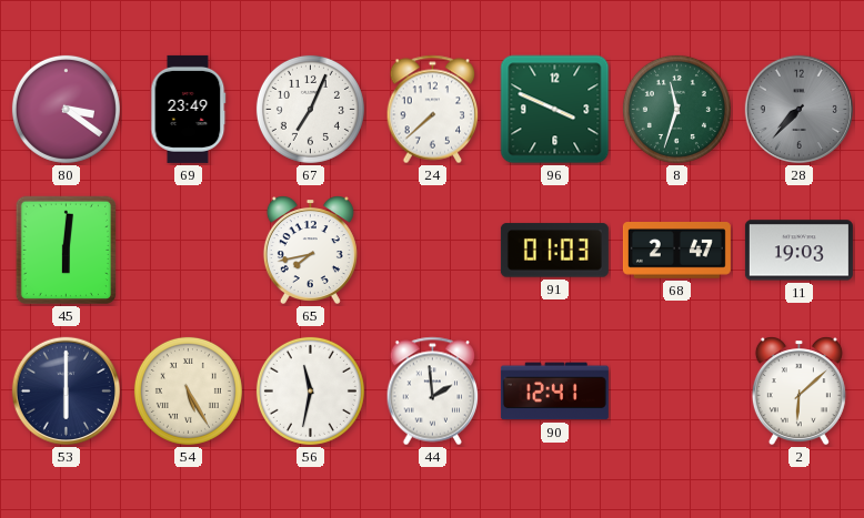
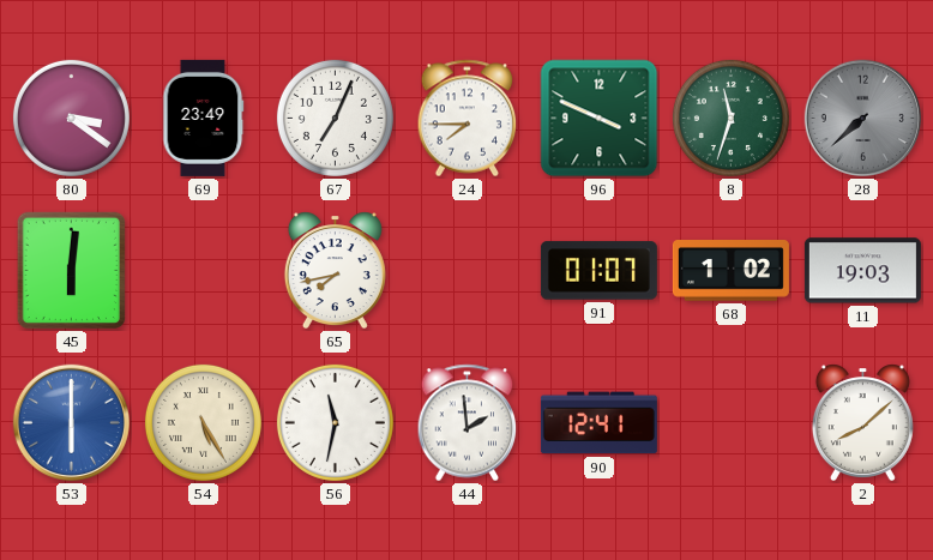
24: 7:38 -> 7:45
28: 7:37 -> 7:38
91: 01:03 -> 01:07
68: 2:47 -> 1:02
53 dial: navy -> blue
2: 6:08 -> 8:08
